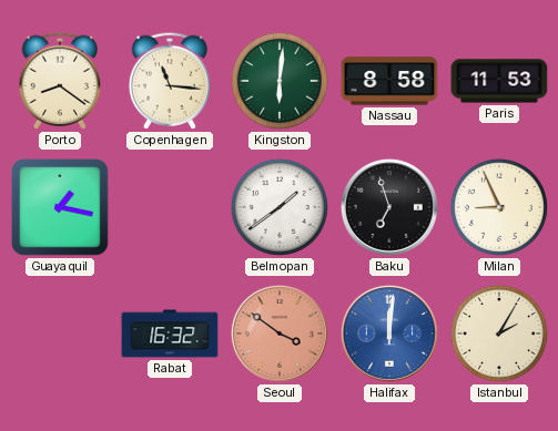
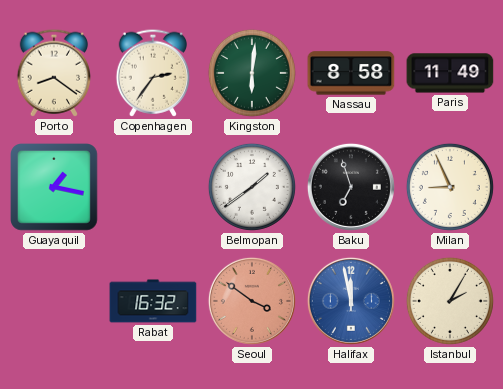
Copenhagen: 11:16 -> 2:36
Paris: 11:53 -> 11:49
Halifax: 12:01 -> 11:58
